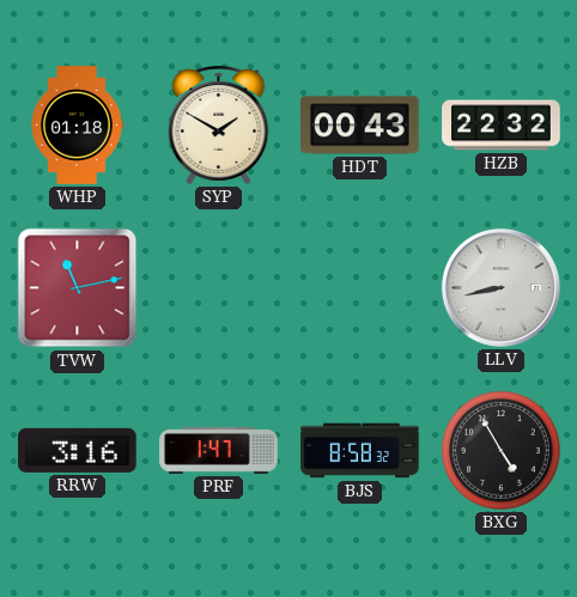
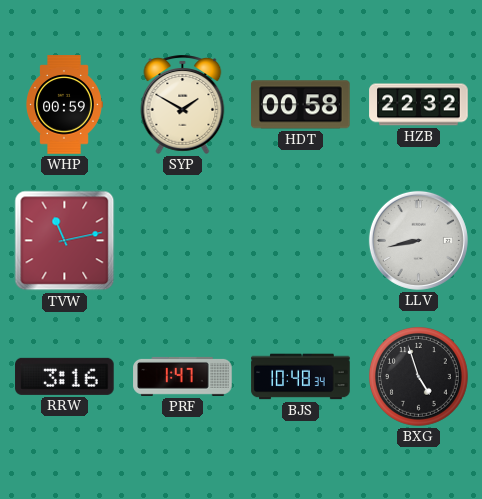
WHP: 01:18 -> 00:59
HDT: 00:43 -> 00:58
BJS: 8:58 -> 10:48
BXG: 4:55 -> 4:57
